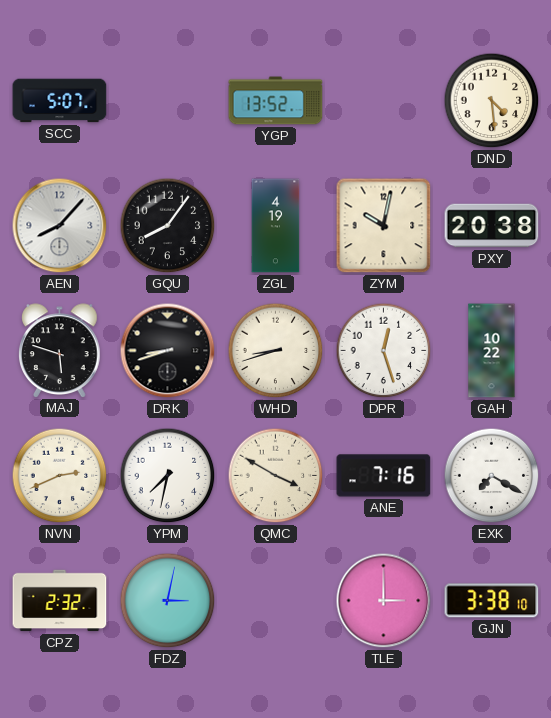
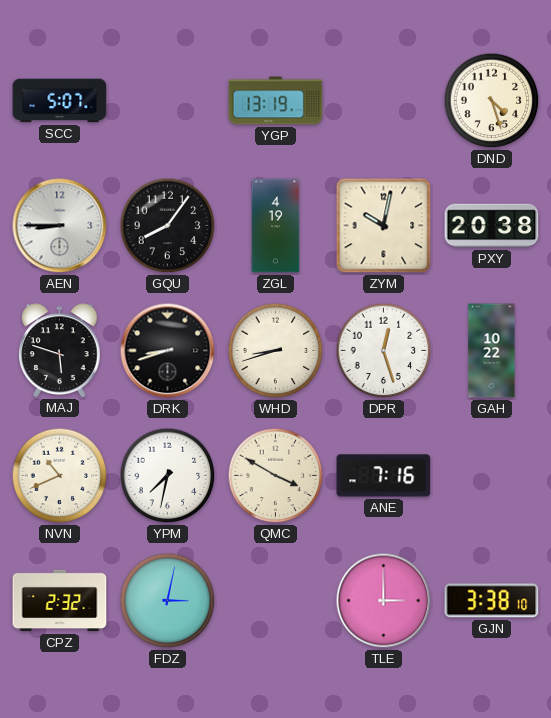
YGP: 13:52 -> 13:19
DND: 4:29 -> 4:27
AEN: 8:07 -> 8:45
NVN: 2:41 -> 10:41
EXK: 7:20 -> none
